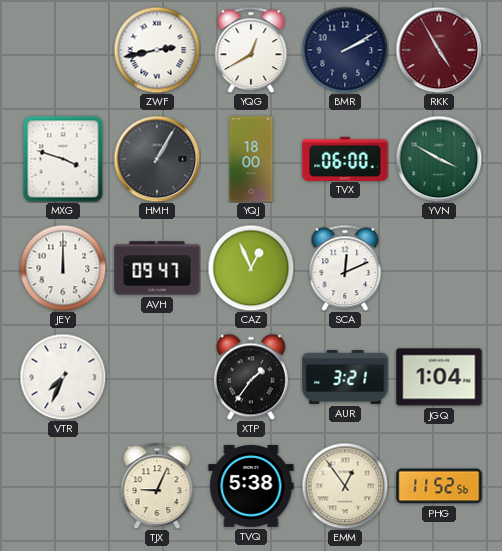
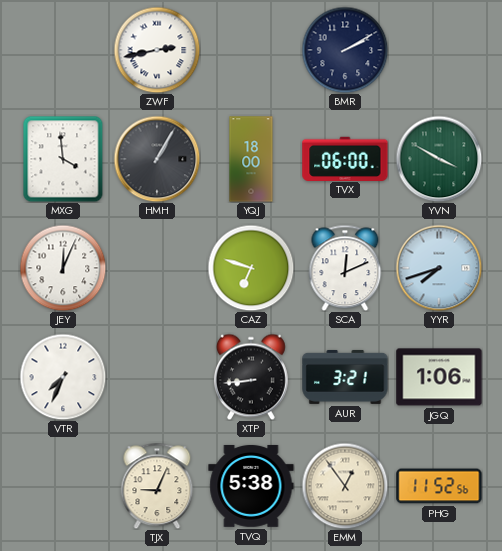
YQG: 12:40 -> none
RKK: 4:55 -> none
MXG: 3:48 -> 3:59
JEY: 12:00 -> 12:04
AVH: 09:47 -> none
CAZ: 12:56 -> 6:48
YYR: none -> 7:42
XTP: 1:36 -> 8:44
JGQ: 1:04 -> 1:06
